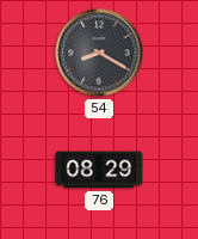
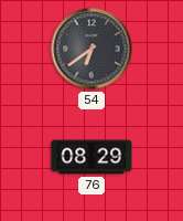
54: 8:20 -> 6:39
